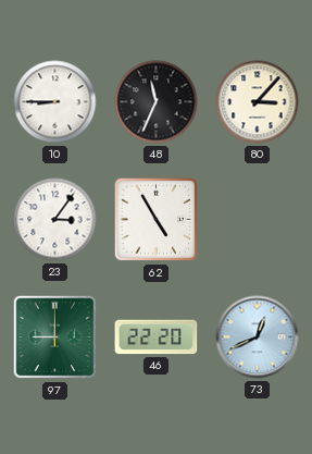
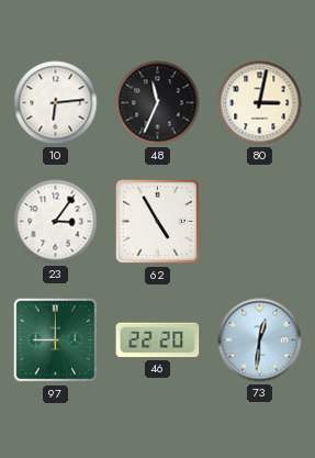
10: 8:45 -> 6:14
80: 3:07 -> 3:02
73: 12:41 -> 12:31
